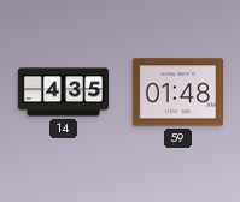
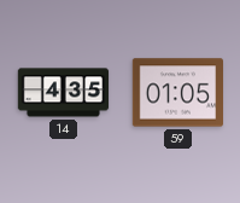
59: 01:48 -> 01:05
